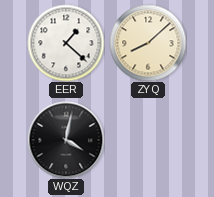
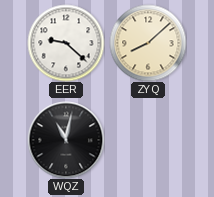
EER: 1:22 -> 9:22
WQZ: 4:02 -> 11:02
